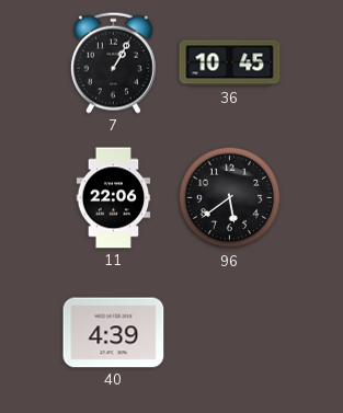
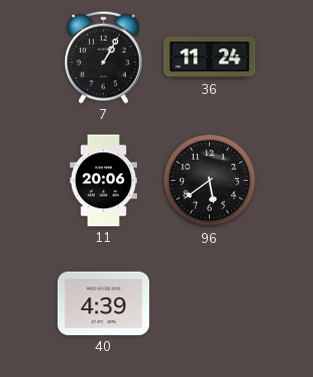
36: 10:45 -> 11:24
11: 22:06 -> 20:06
